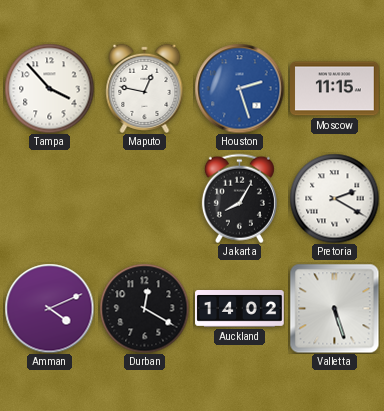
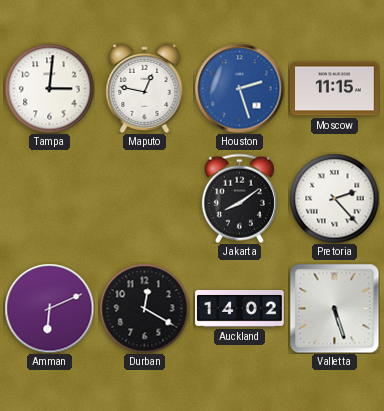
Tampa: 3:53 -> 3:01
Jakarta: 8:05 -> 8:09
Pretoria: 2:20 -> 2:23
Amman: 4:11 -> 6:11
